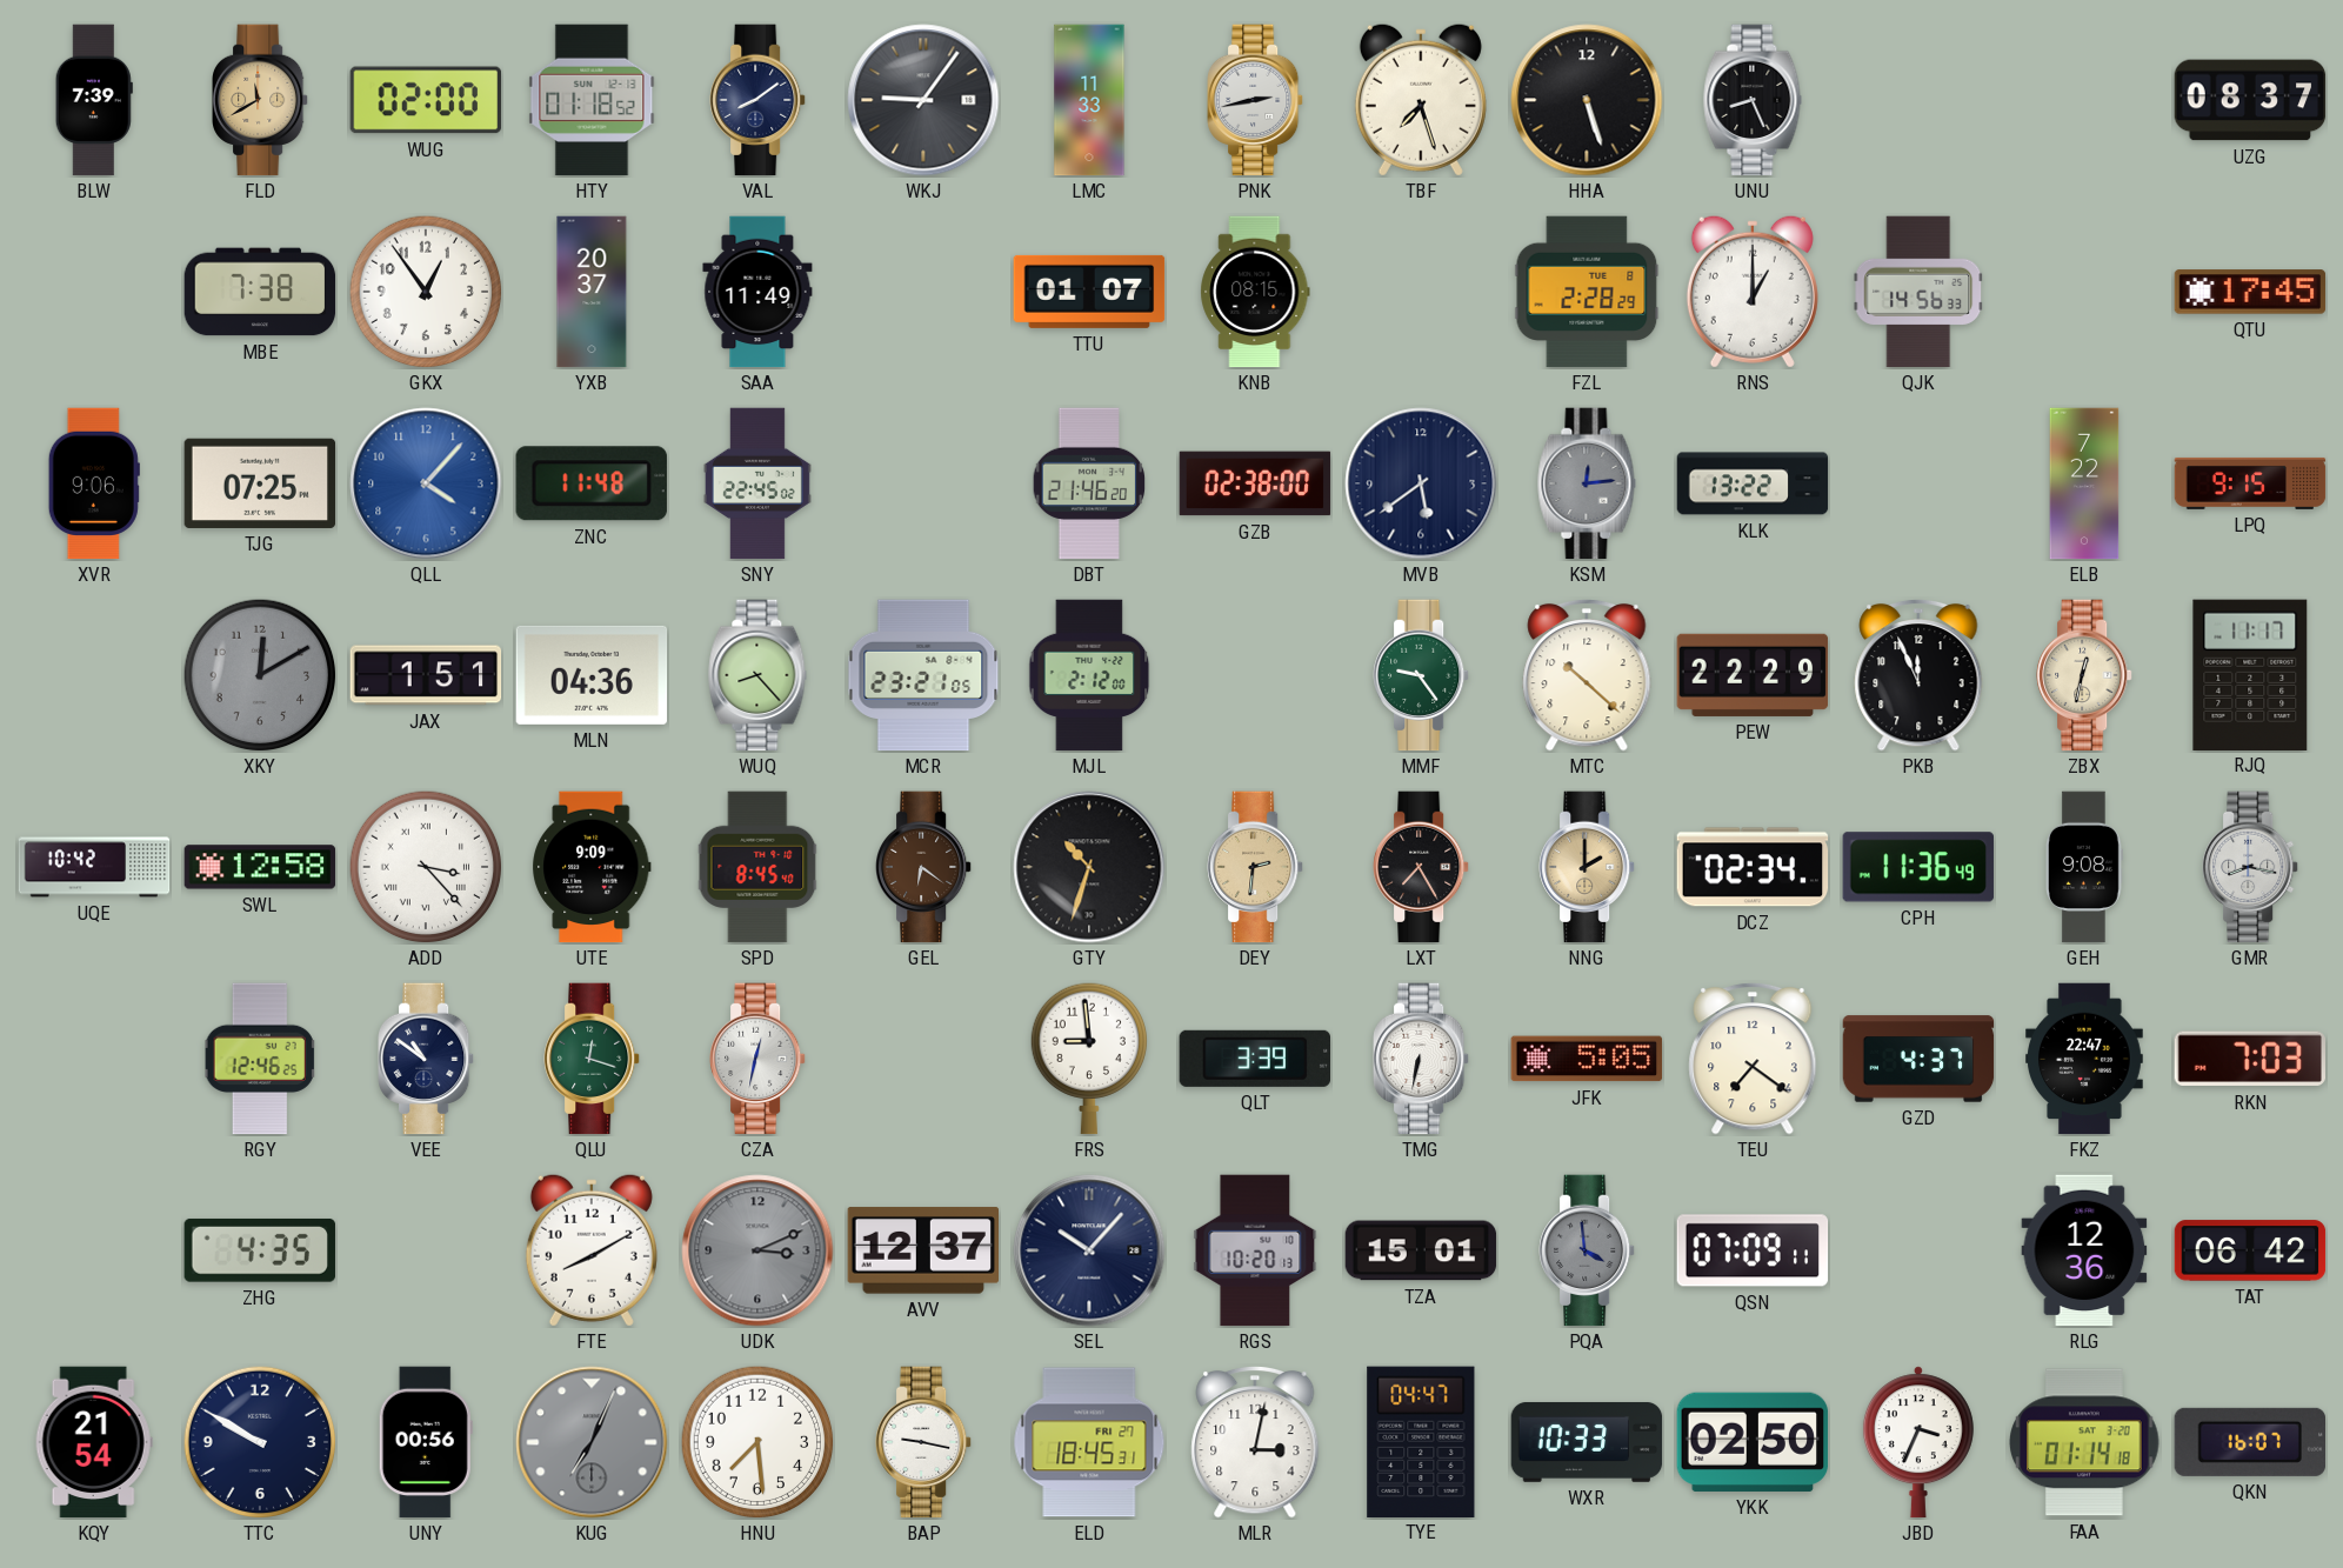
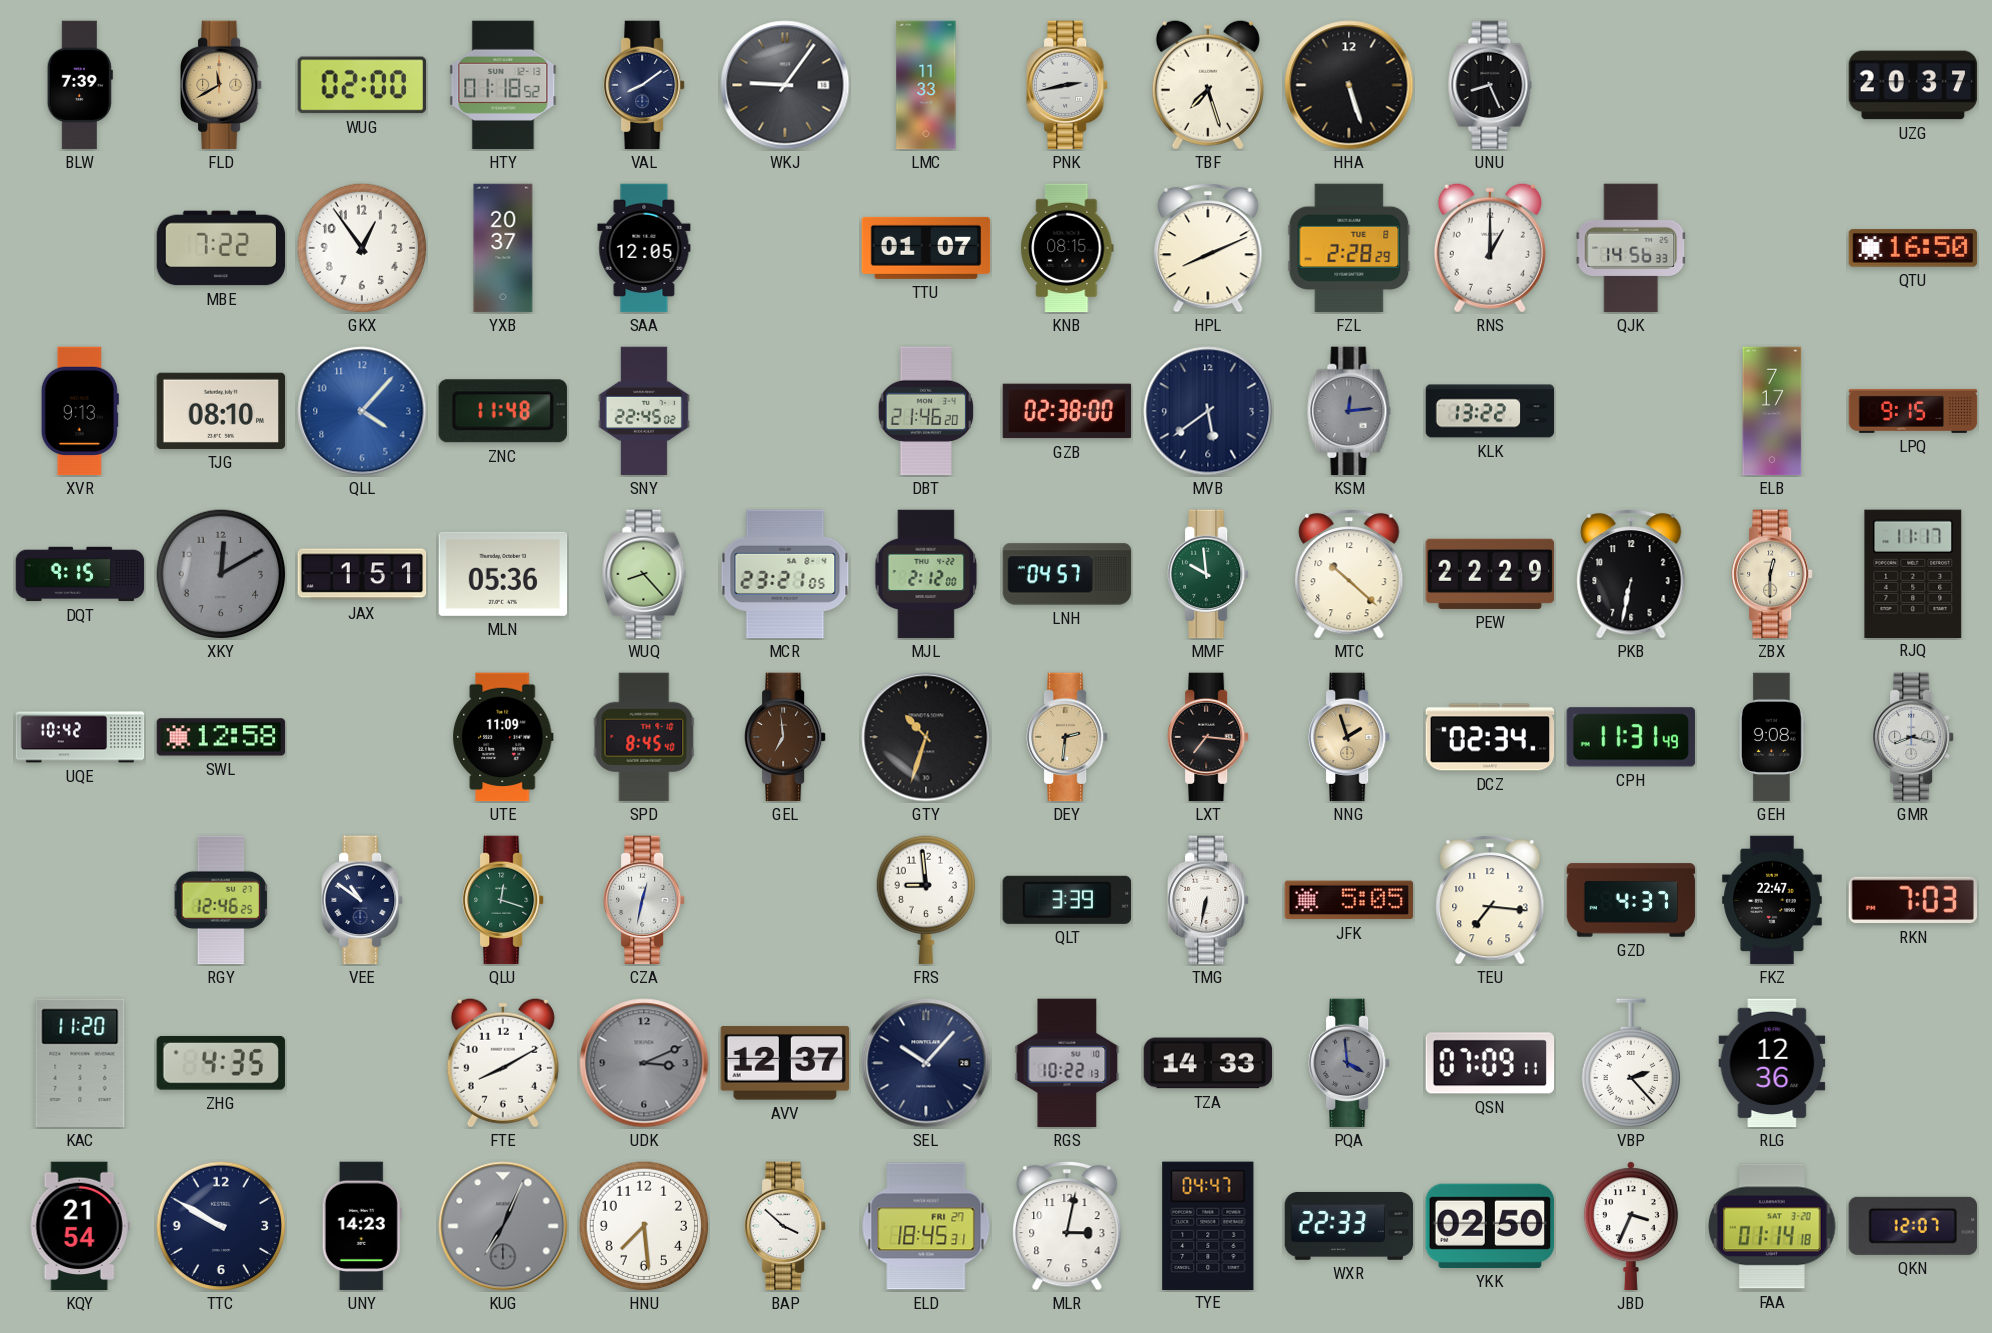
UZG: 08:37 -> 20:37
MBE: 7:38 -> 7:22
SAA: 11:49 -> 12:05
HPL: none -> 8:11
QTU: 17:45 -> 16:50
XVR: 9:06 -> 9:13
TJG: 07:25 -> 08:10
ELB: 7:22 -> 7:17
DQT: none -> 9:15
MLN: 04:36 -> 05:36
LNH: none -> 04:57
MMF: 9:24 -> 9:59
PKB: 11:56 -> 6:32
ZBX: 12:32 -> 12:30
ADD: 3:23 -> none
UTE: 9:09 -> 11:09
GEL: 6:21 -> 6:59
LXT: 7:25 -> 7:16
NNG: 2:00 -> 1:57
CPH: 11:36 -> 11:31
TEU: 7:21 -> 7:16
KAC: none -> 11:20
RGS: 10:20 -> 10:22
TZA: 15:01 -> 14:33
VBP: none -> 2:23
TAT: 06:42 -> none
UNY: 00:56 -> 14:23
BAP: 9:17 -> 3:52
WXR: 10:33 -> 22:33
QKN: 16:07 -> 12:07
